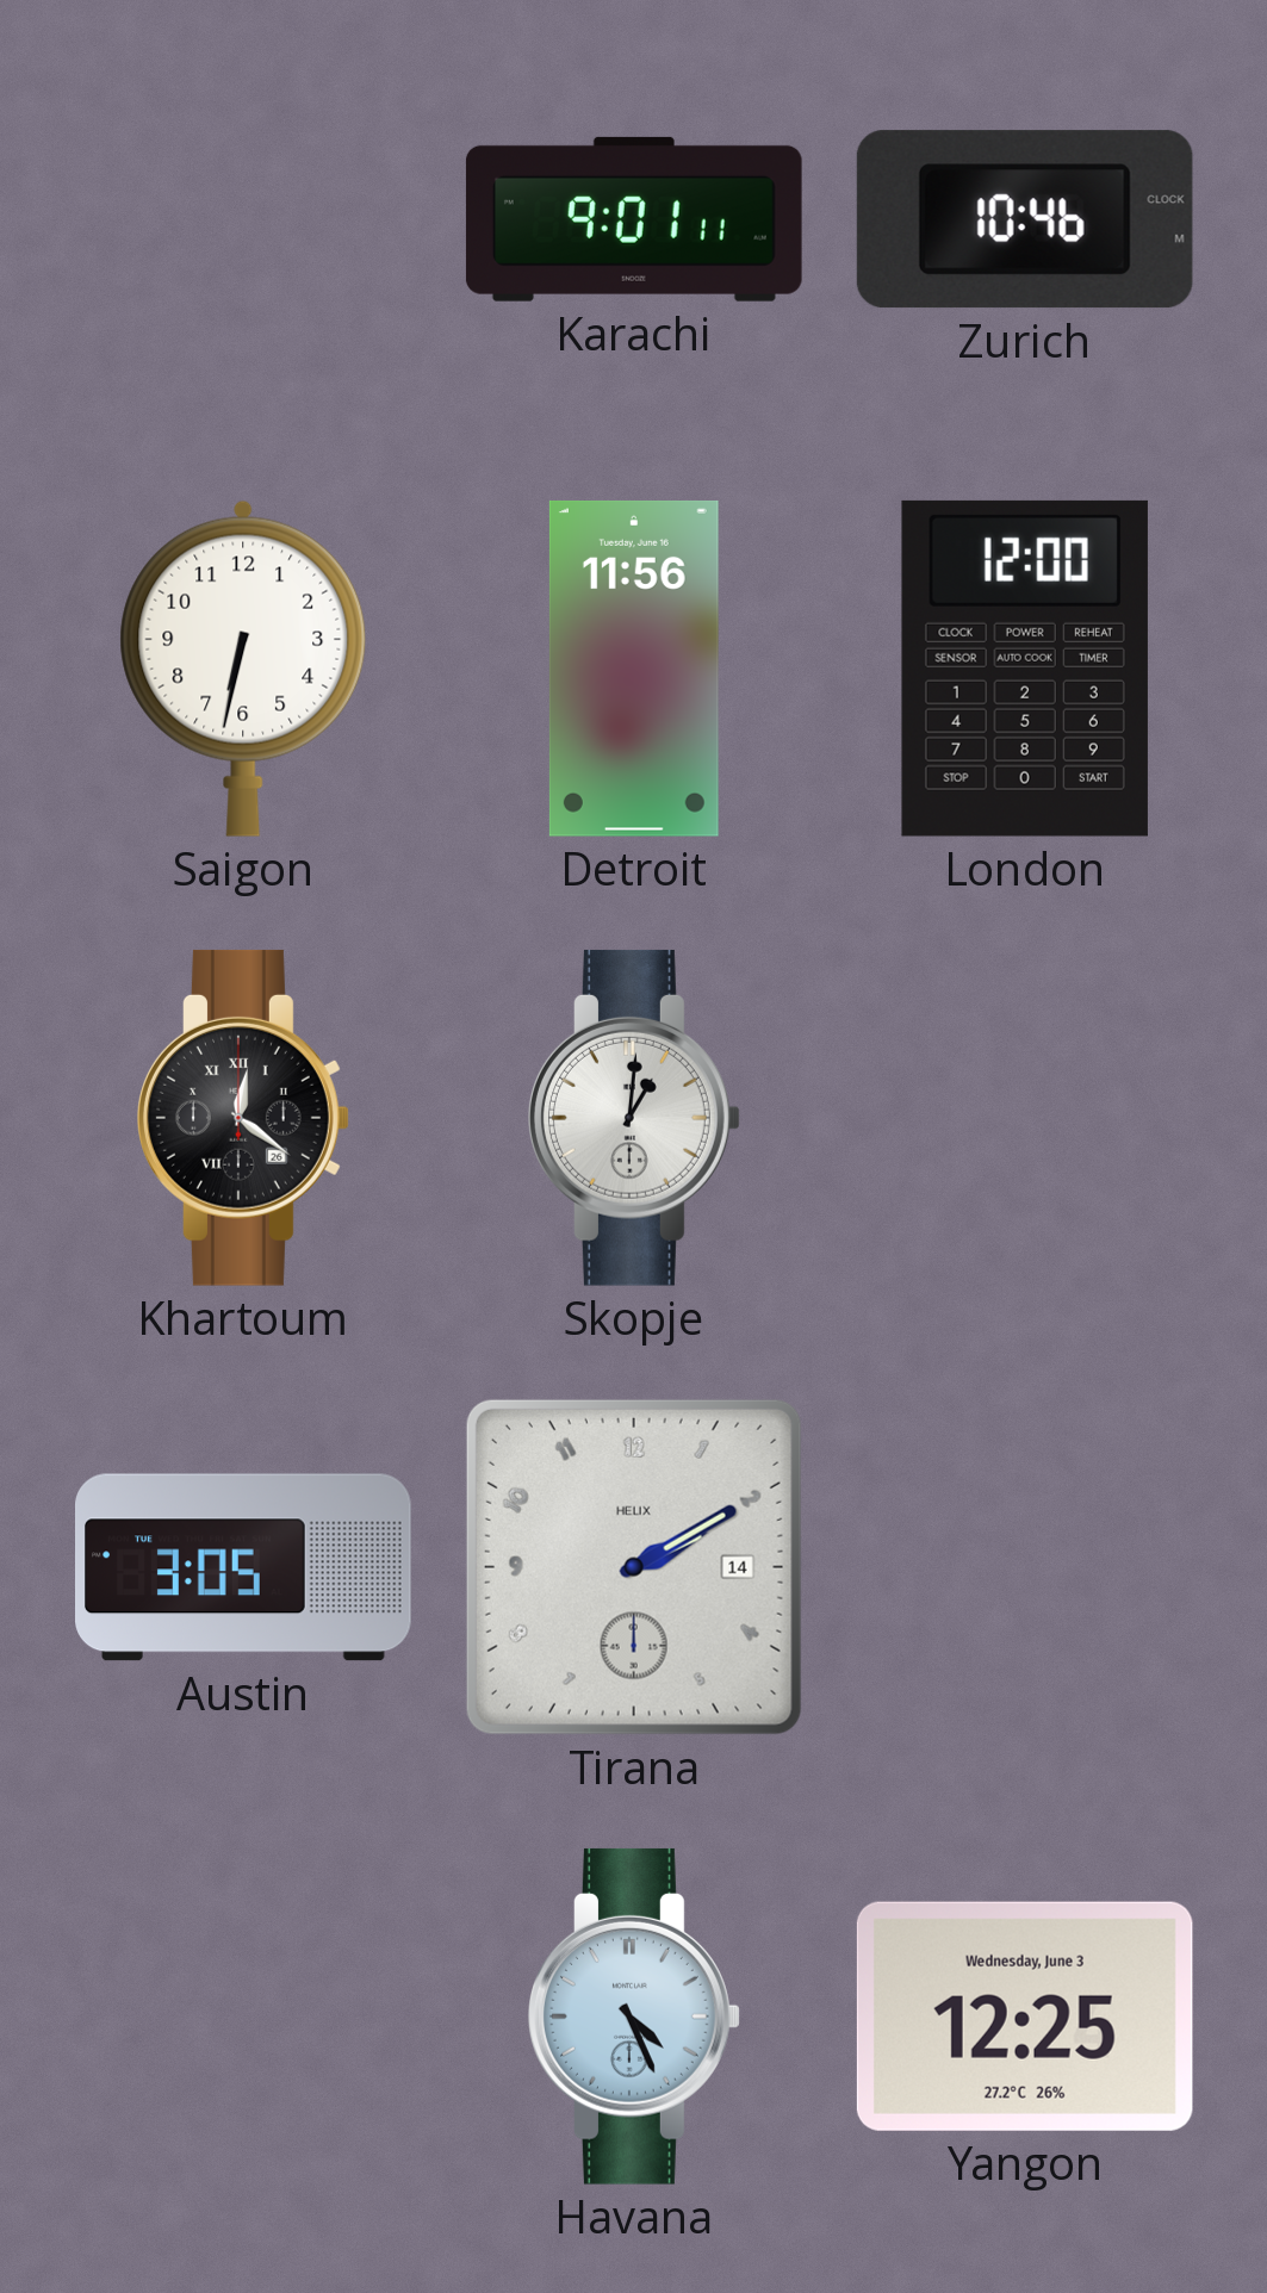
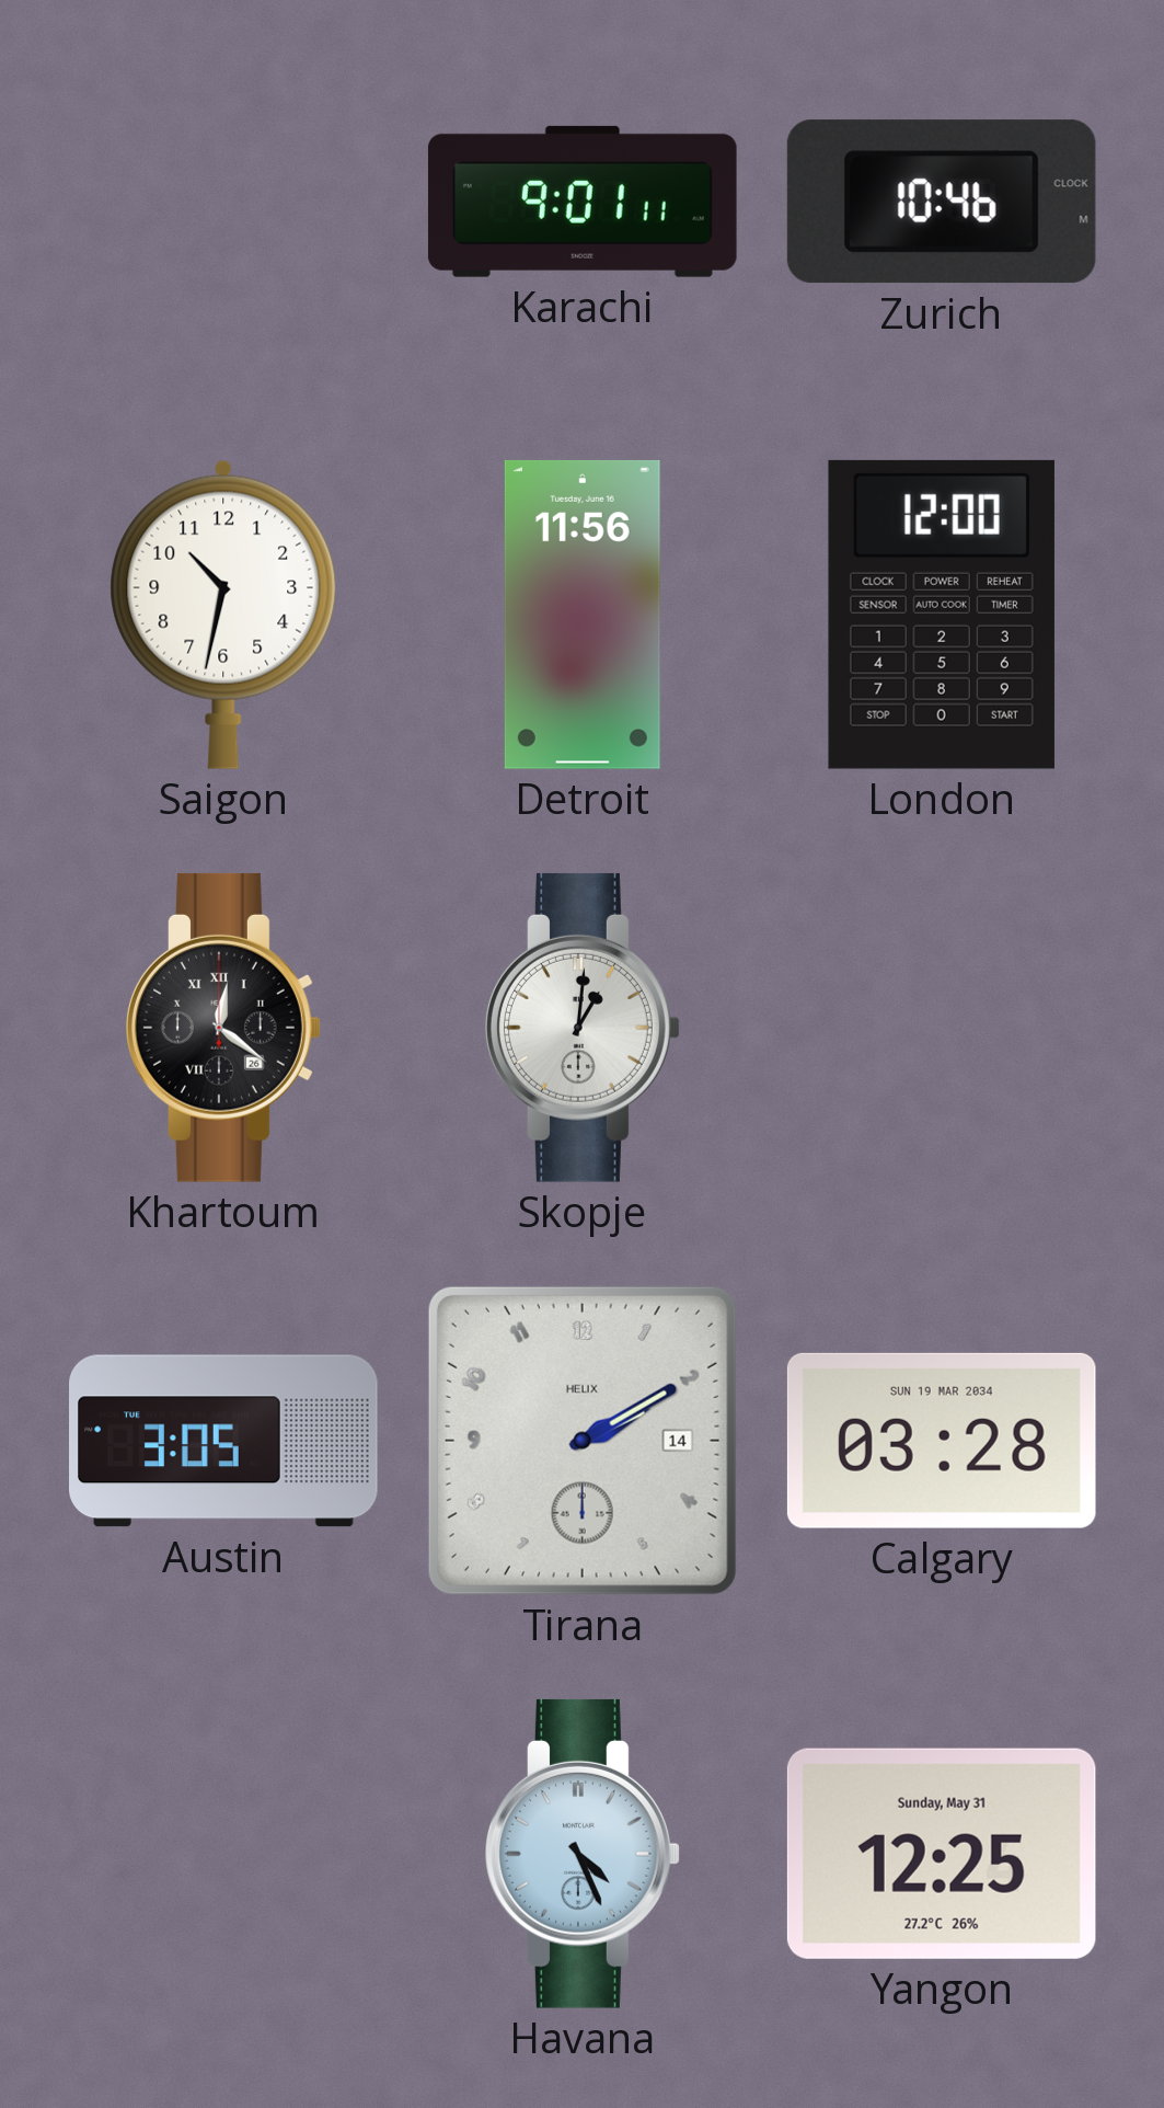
Saigon: 6:32 -> 10:32
Calgary: none -> 03:28
Yangon date: Wednesday, June 3 -> Sunday, May 31
